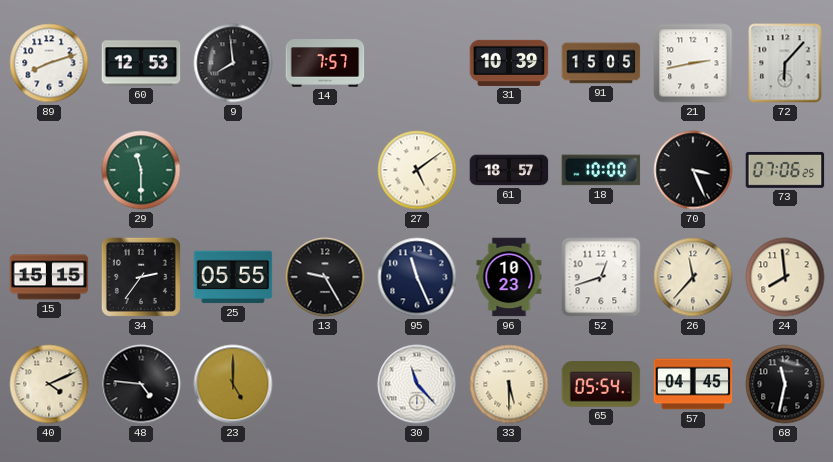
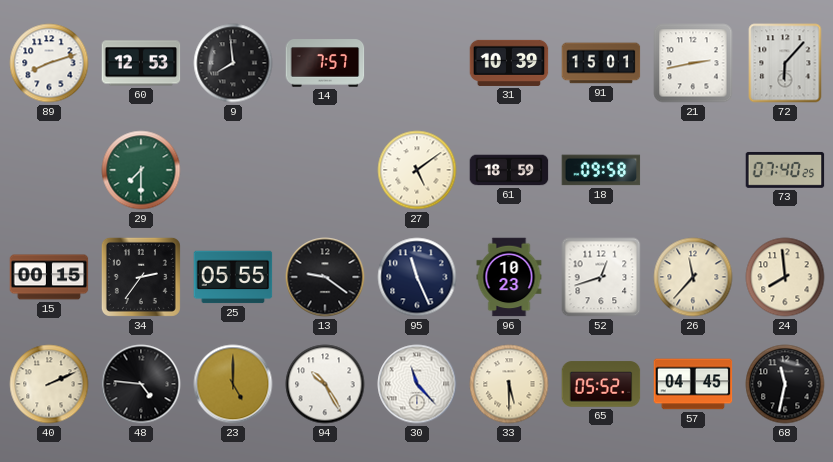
91: 15:05 -> 15:01
29: 11:30 -> 7:30
61: 18:57 -> 18:59
18: 10:00 -> 09:58
70: 3:26 -> none
73: 07:06 -> 07:40
15: 15:15 -> 00:15
13: 9:25 -> 9:21
40: 4:11 -> 2:11
94: none -> 10:25
65: 05:54 -> 05:52
